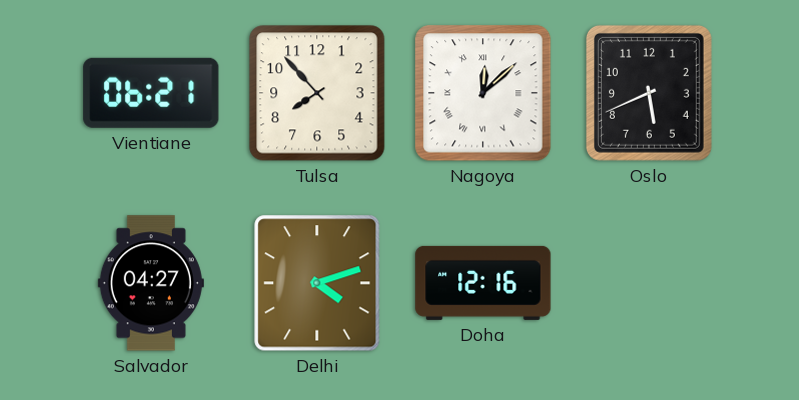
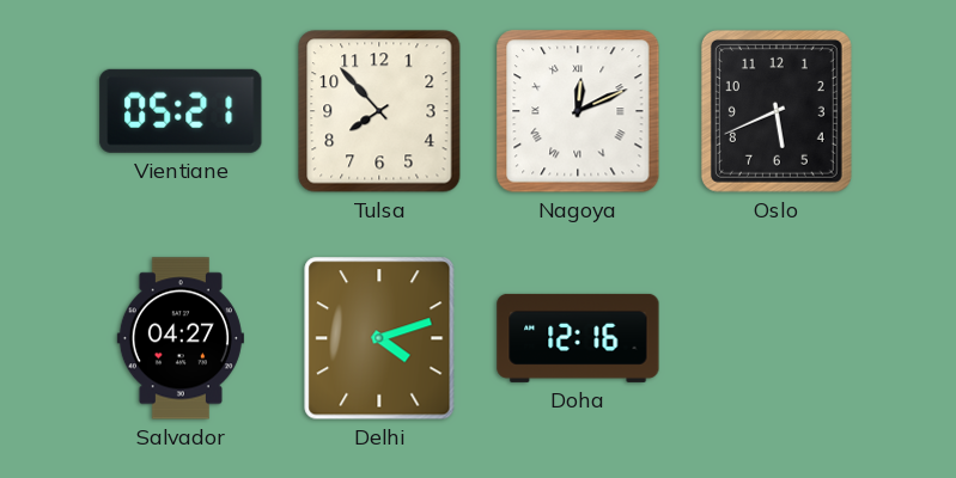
Vientiane: 06:21 -> 05:21
Nagoya: 12:08 -> 12:11
